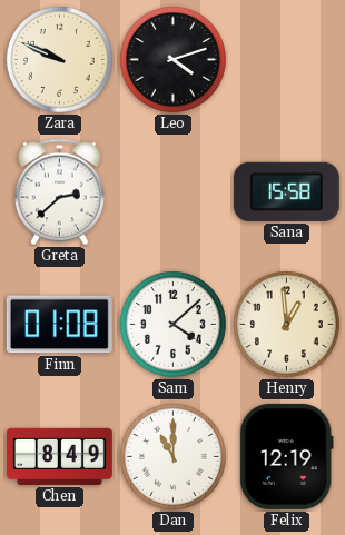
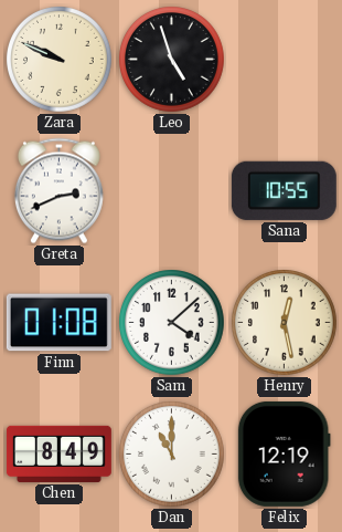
Leo: 4:12 -> 4:57
Greta: 2:38 -> 2:41
Sana: 15:58 -> 10:55
Henry: 12:59 -> 12:28
